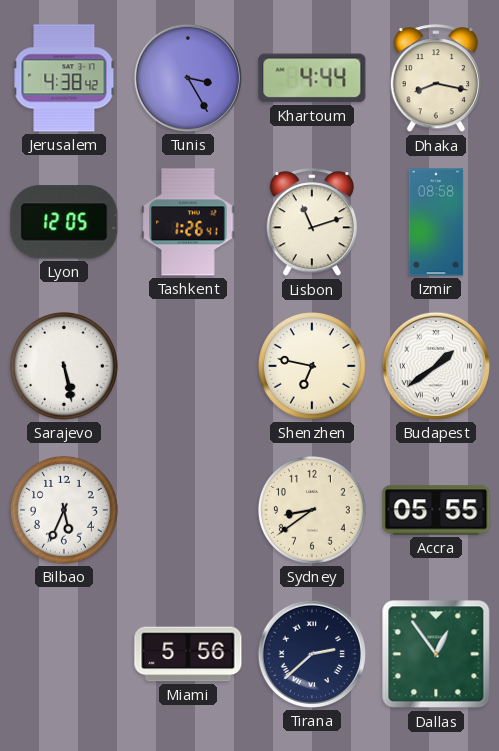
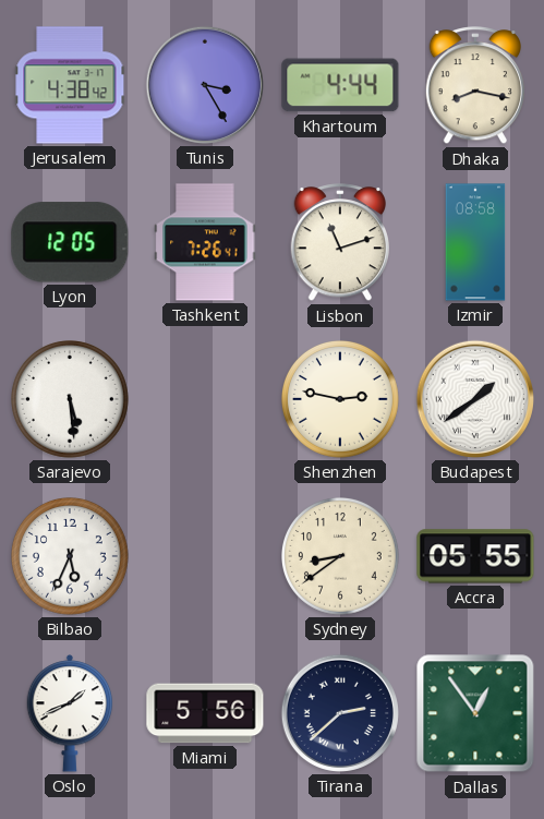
Tashkent: 1:26 -> 7:26
Sarajevo: 5:28 -> 5:29
Shenzhen: 6:47 -> 2:47
Oslo: none -> 1:41
